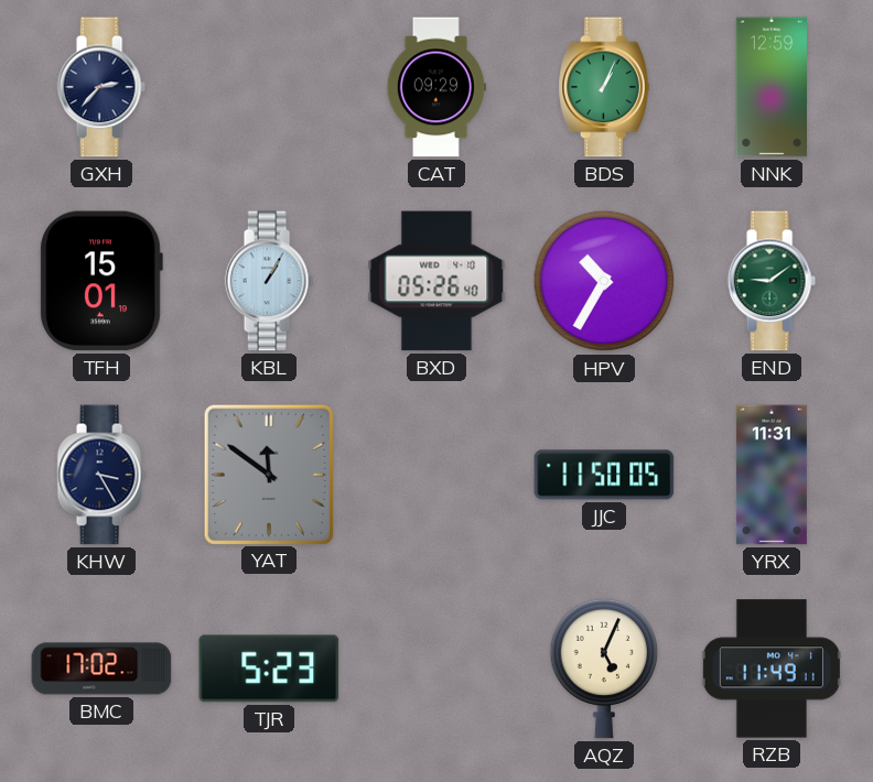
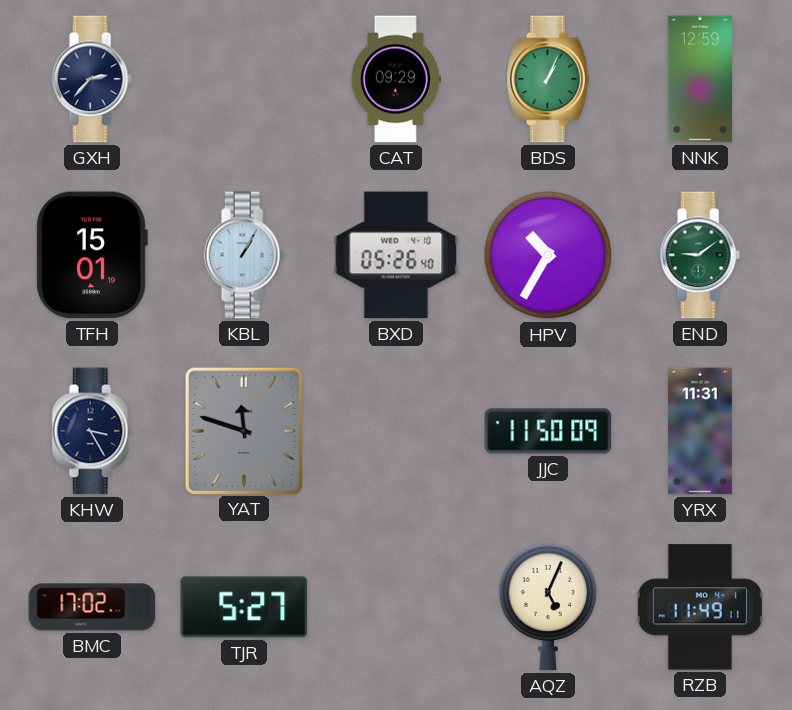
YAT: 11:51 -> 11:48
JJC: 11:50:05 -> 11:50:09
TJR: 5:23 -> 5:27
